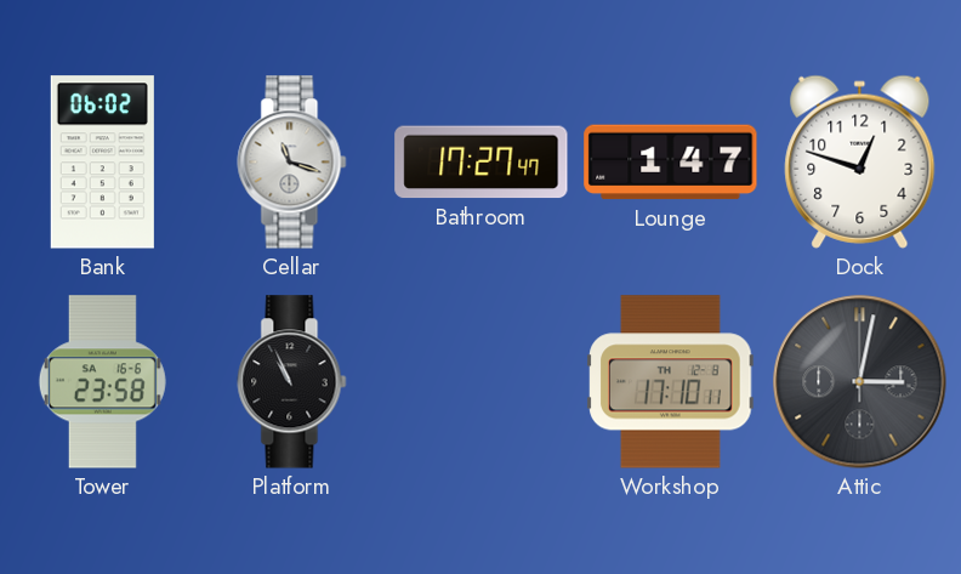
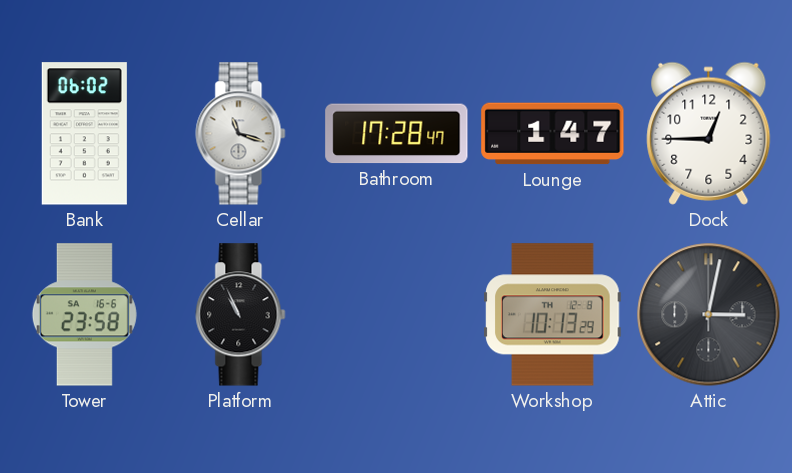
Bathroom: 17:27 -> 17:28
Dock: 12:48 -> 12:45
Workshop: 17:10 -> 10:13
